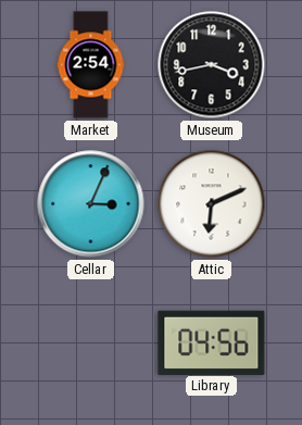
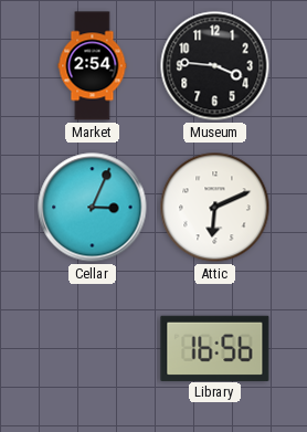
Museum: 3:43 -> 3:46
Library: 04:56 -> 16:56
